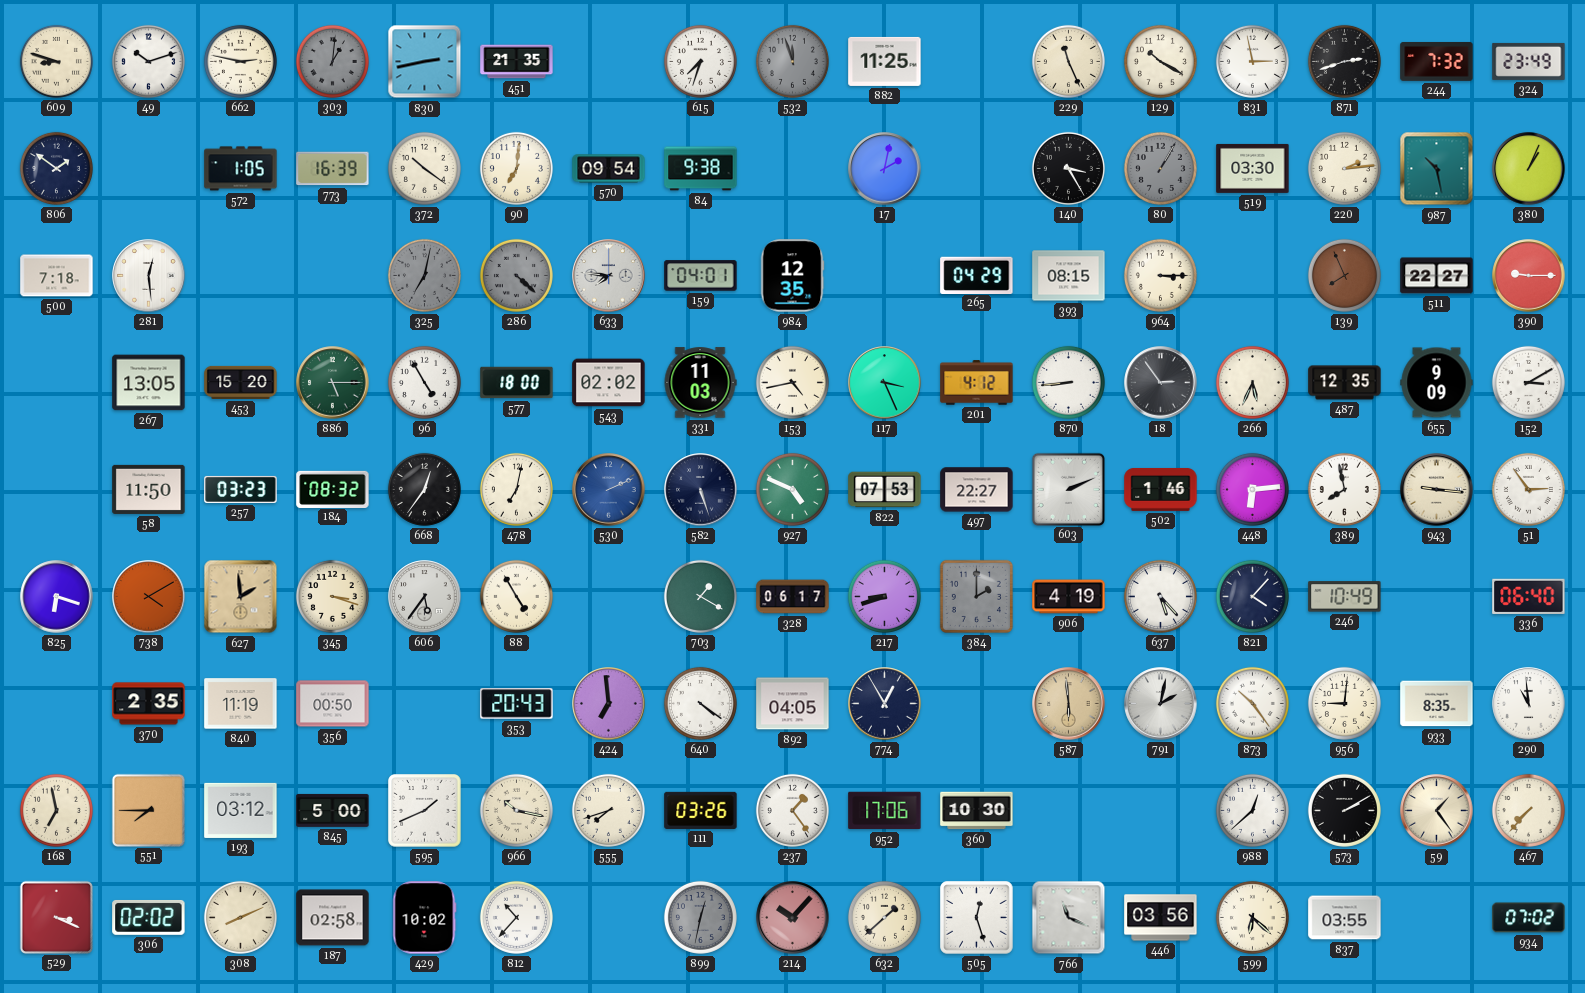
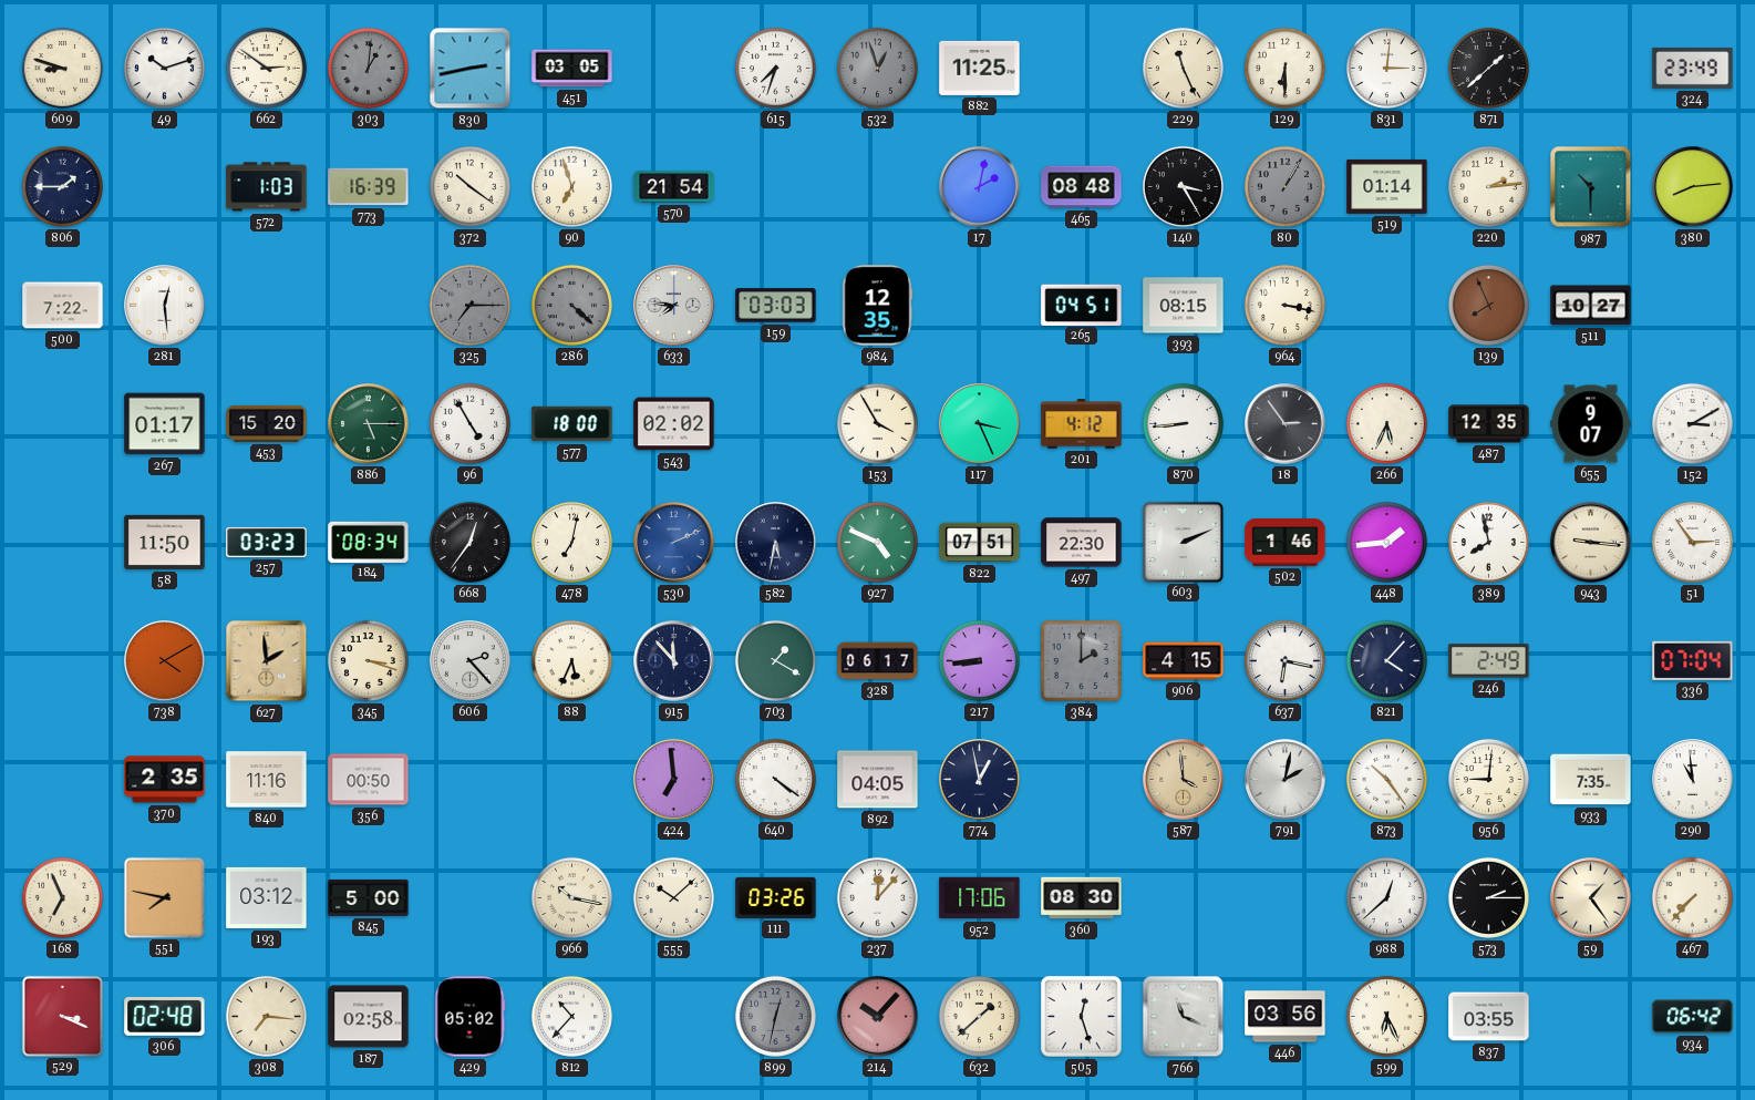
662: 2:47 -> 2:51
451: 21:35 -> 03:05
532: 11:57 -> 12:57
129: 10:20 -> 6:30
831: 2:58 -> 3:01
871: 2:42 -> 1:38
244: 7:32 -> none
806: 1:51 -> 1:45
572: 1:05 -> 1:03
90: 7:01 -> 6:57
570: 09:54 -> 21:54
84: 9:38 -> none
465: none -> 08:48
519: 03:30 -> 01:14
987: 10:28 -> 10:30
380: 1:04 -> 8:14
500: 7:18 -> 7:22
325: 7:02 -> 7:15
159: 04:01 -> 03:03
265: 04:29 -> 04:51
964: 3:15 -> 3:17
511: 22:27 -> 10:27
390: 9:15 -> none
267: 13:05 -> 01:17
331: 11:03 -> none
153: 4:43 -> 3:55
655: 9:09 -> 9:07
184: 08:32 -> 08:34
582: 5:27 -> 5:32
822: 07:53 -> 07:51
497: 22:27 -> 22:30
448: 6:14 -> 1:44
825: 6:18 -> none
606: 5:36 -> 2:23
88: 4:55 -> 5:34
915: none -> 11:53
217: 8:42 -> 8:44
906: 4:19 -> 4:15
637: 5:23 -> 6:17
246: 10:49 -> 2:49
336: 06:40 -> 07:04
840: 11:19 -> 11:16
353: 20:43 -> none
774: 12:55 -> 12:58
587: 5:59 -> 3:59
933: 8:35 -> 7:35
168: 6:58 -> 6:56
551: 7:45 -> 7:47
595: 1:41 -> none
555: 7:42 -> 10:08
237: 1:24 -> 12:07
360: 10:30 -> 08:30
573: 2:10 -> 2:15
306: 02:02 -> 02:48
308: 8:11 -> 7:16
429: 10:02 -> 05:02
599: 6:22 -> 6:26
934: 07:02 -> 06:42
